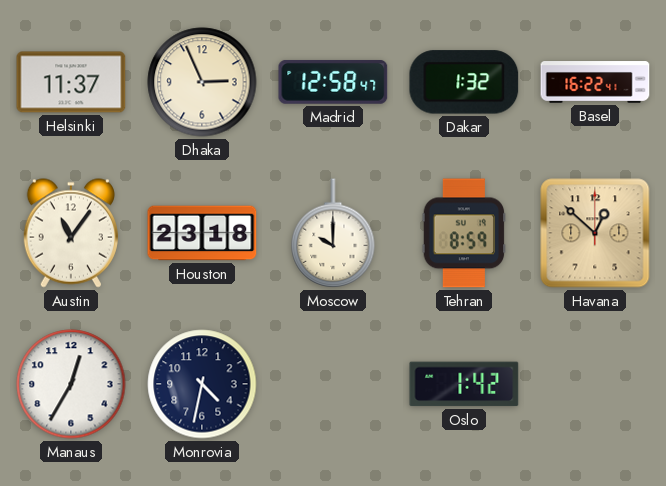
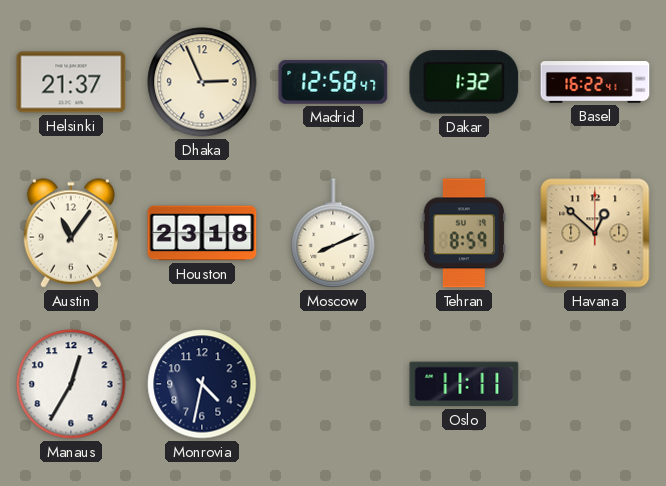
Helsinki: 11:37 -> 21:37
Moscow: 10:00 -> 8:11
Oslo: 1:42 -> 11:11
